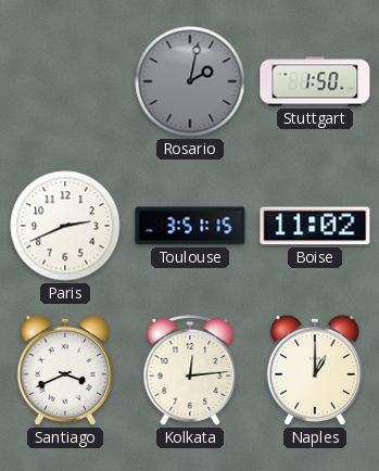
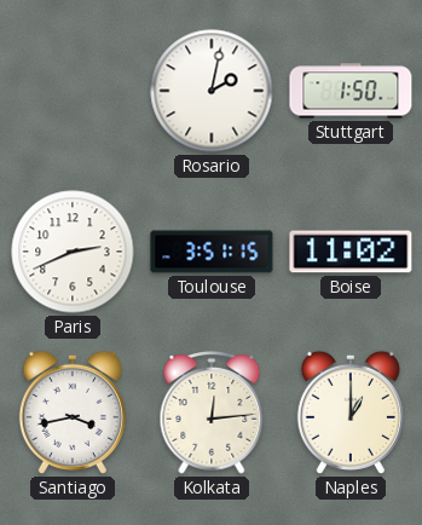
Rosario dial: grey -> white
Santiago: 3:41 -> 3:43
